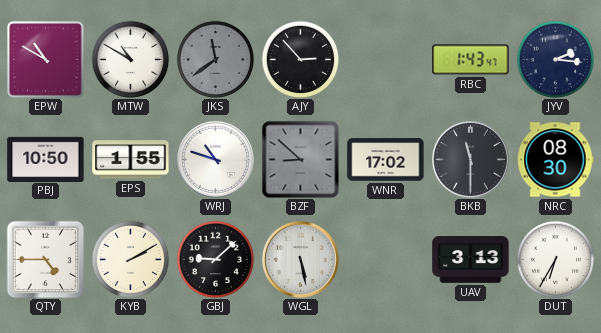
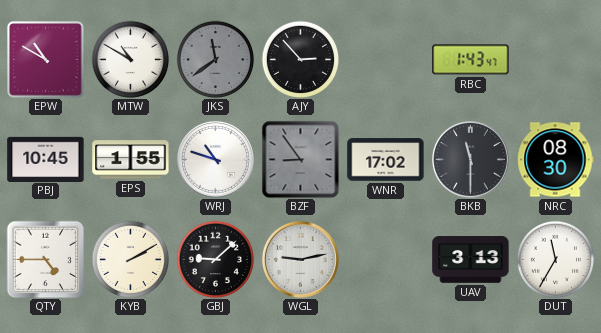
JYV: 2:16 -> none
PBJ: 10:50 -> 10:45
BZF: 8:52 -> 8:54
WGL: 5:28 -> 9:13
DUT: 6:35 -> 11:35
